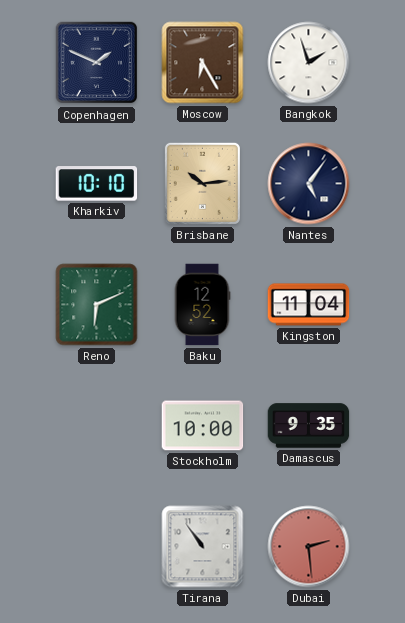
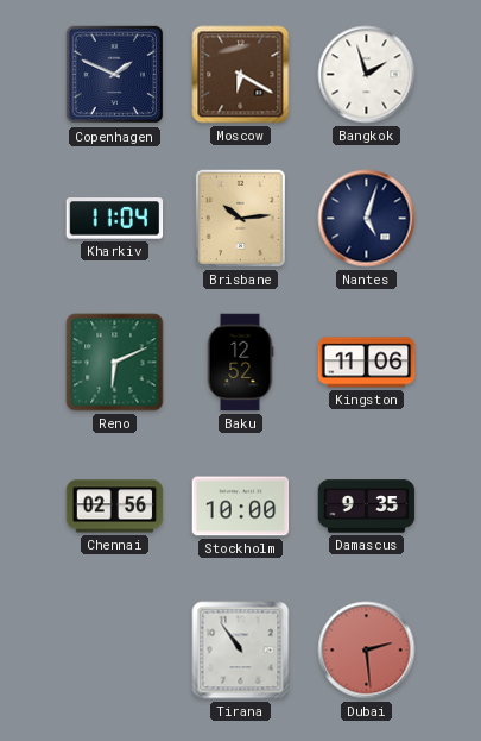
Moscow: 6:25 -> 6:20
Kharkiv: 10:10 -> 11:04
Nantes: 5:06 -> 5:03
Kingston: 11:04 -> 11:06
Chennai: none -> 02:56
